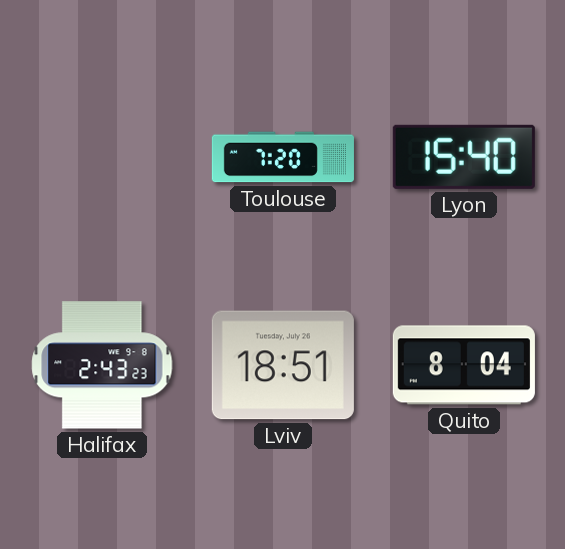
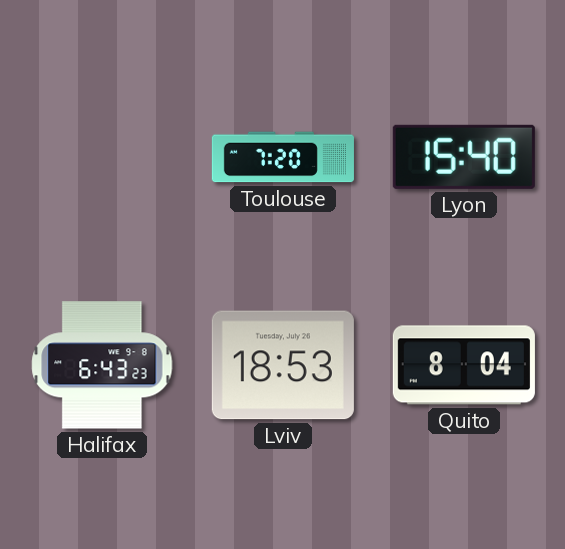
Halifax: 2:43 -> 6:43
Lviv: 18:51 -> 18:53
